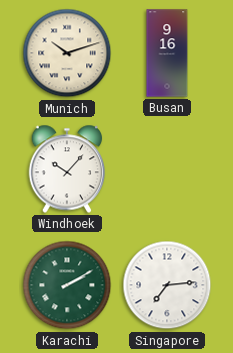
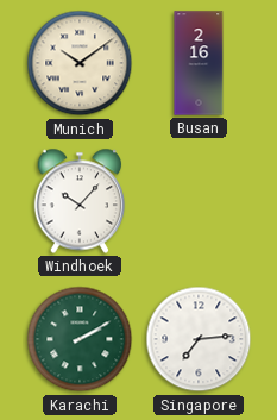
Munich: 10:12 -> 10:09
Busan: 9:16 -> 2:16
